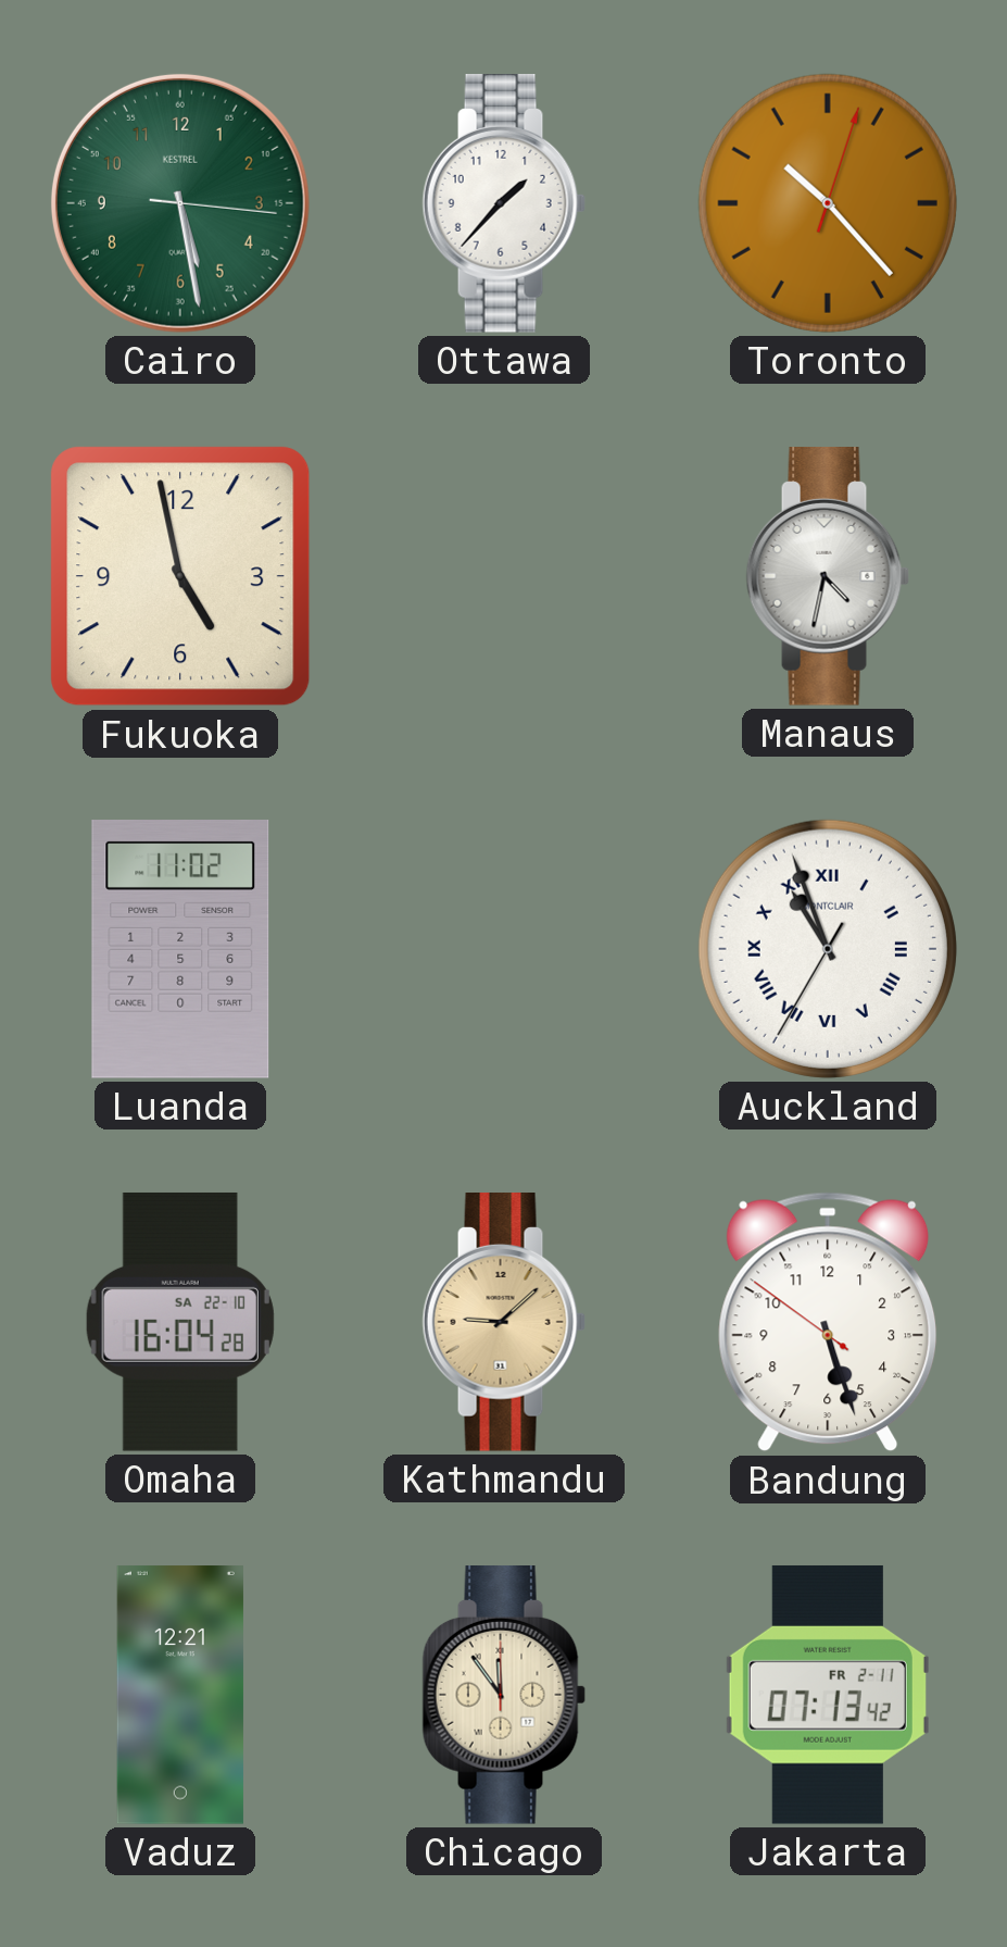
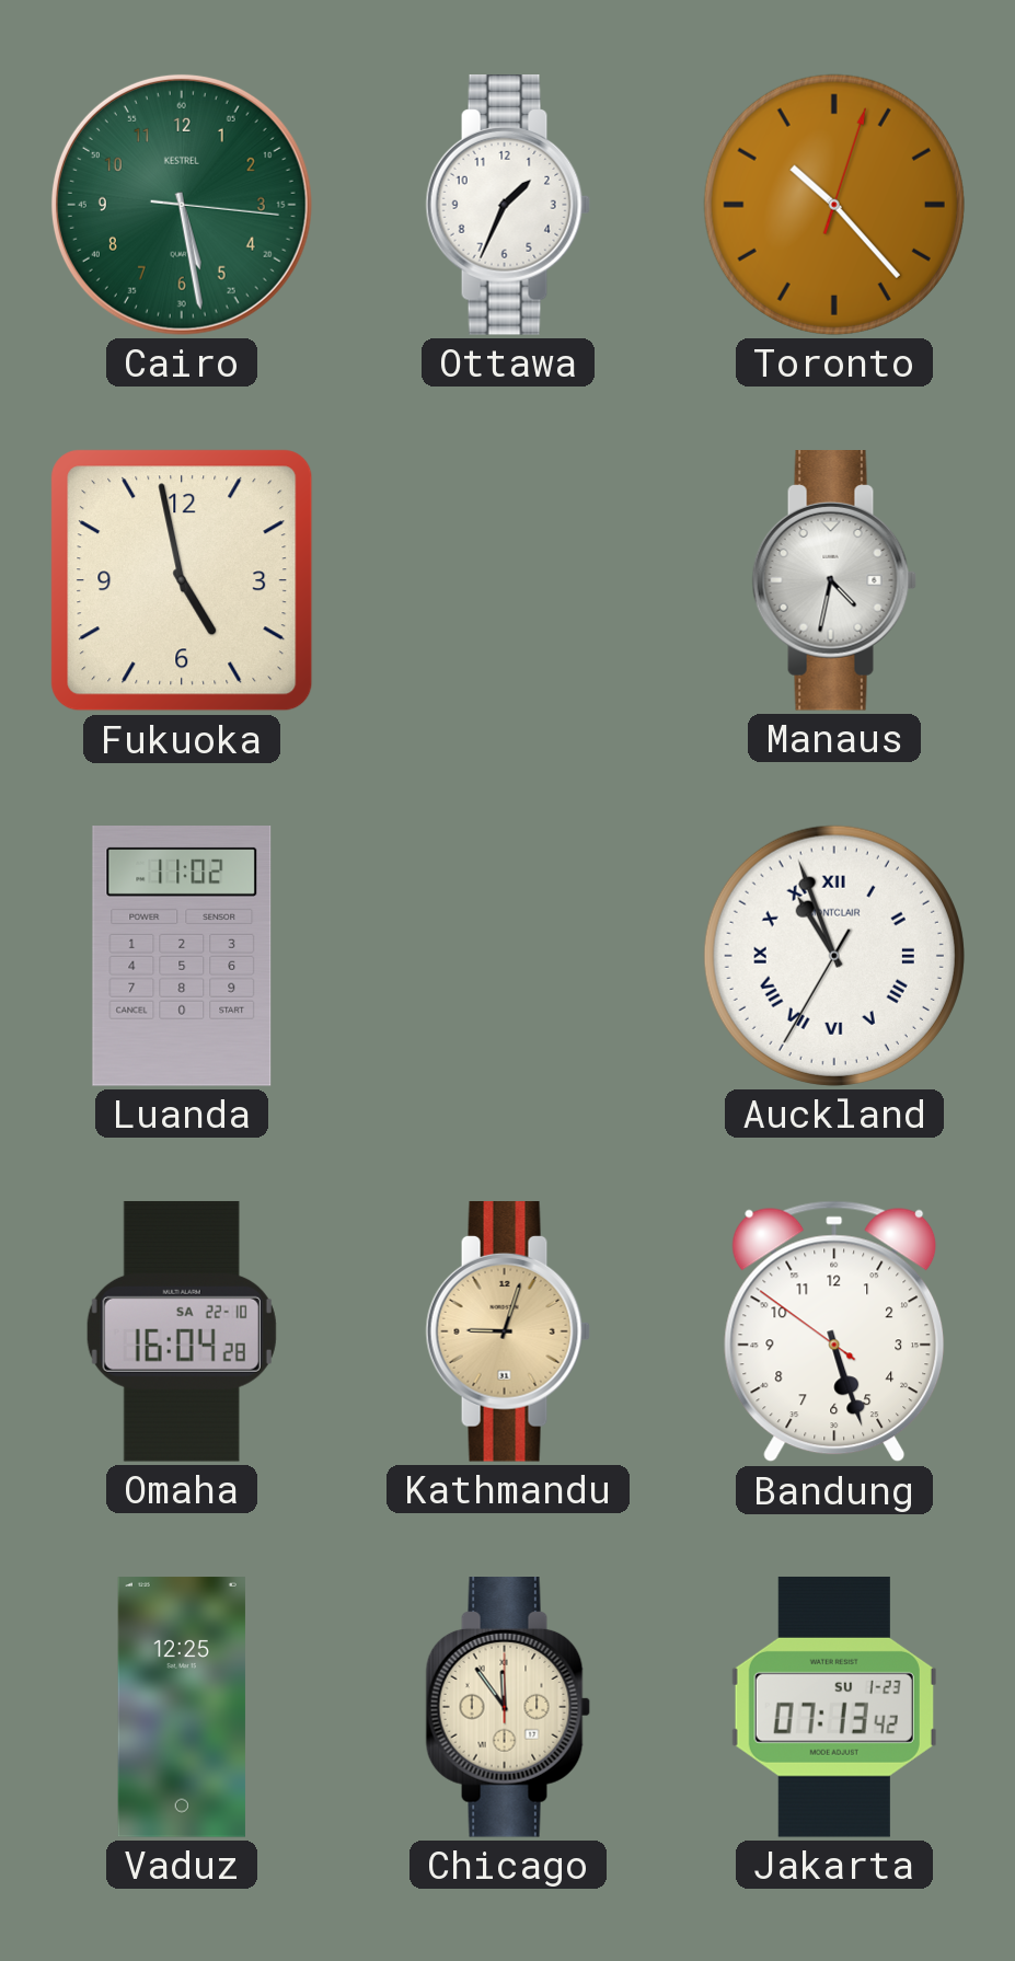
Ottawa: 1:37 -> 1:34
Kathmandu: 9:08 -> 9:03
Vaduz: 12:21 -> 12:25
Jakarta date: FR 2-11 -> SU 1-23
